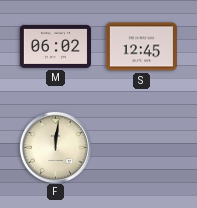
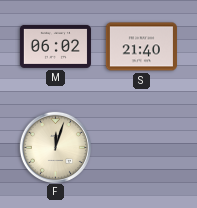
S: 12:45 -> 21:40
F: 12:01 -> 12:03
